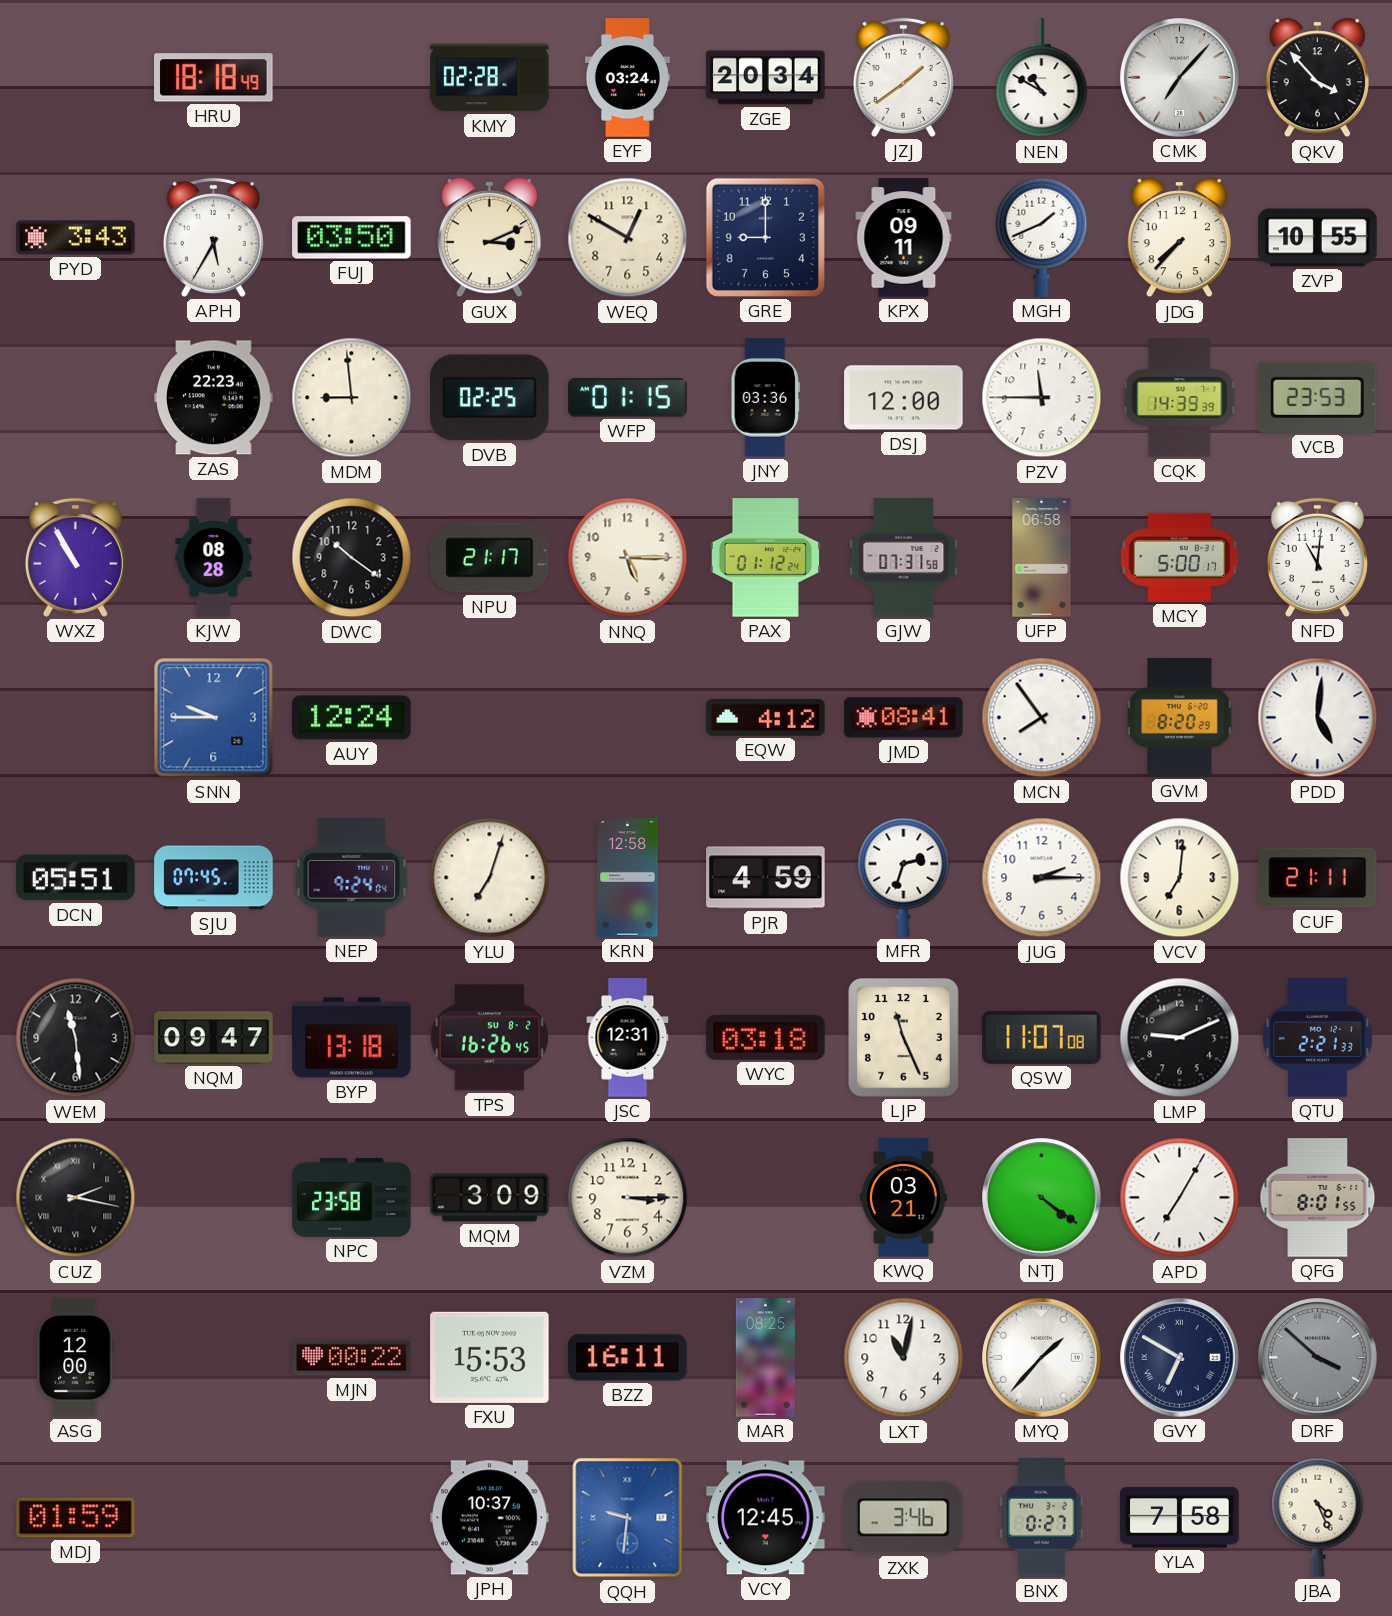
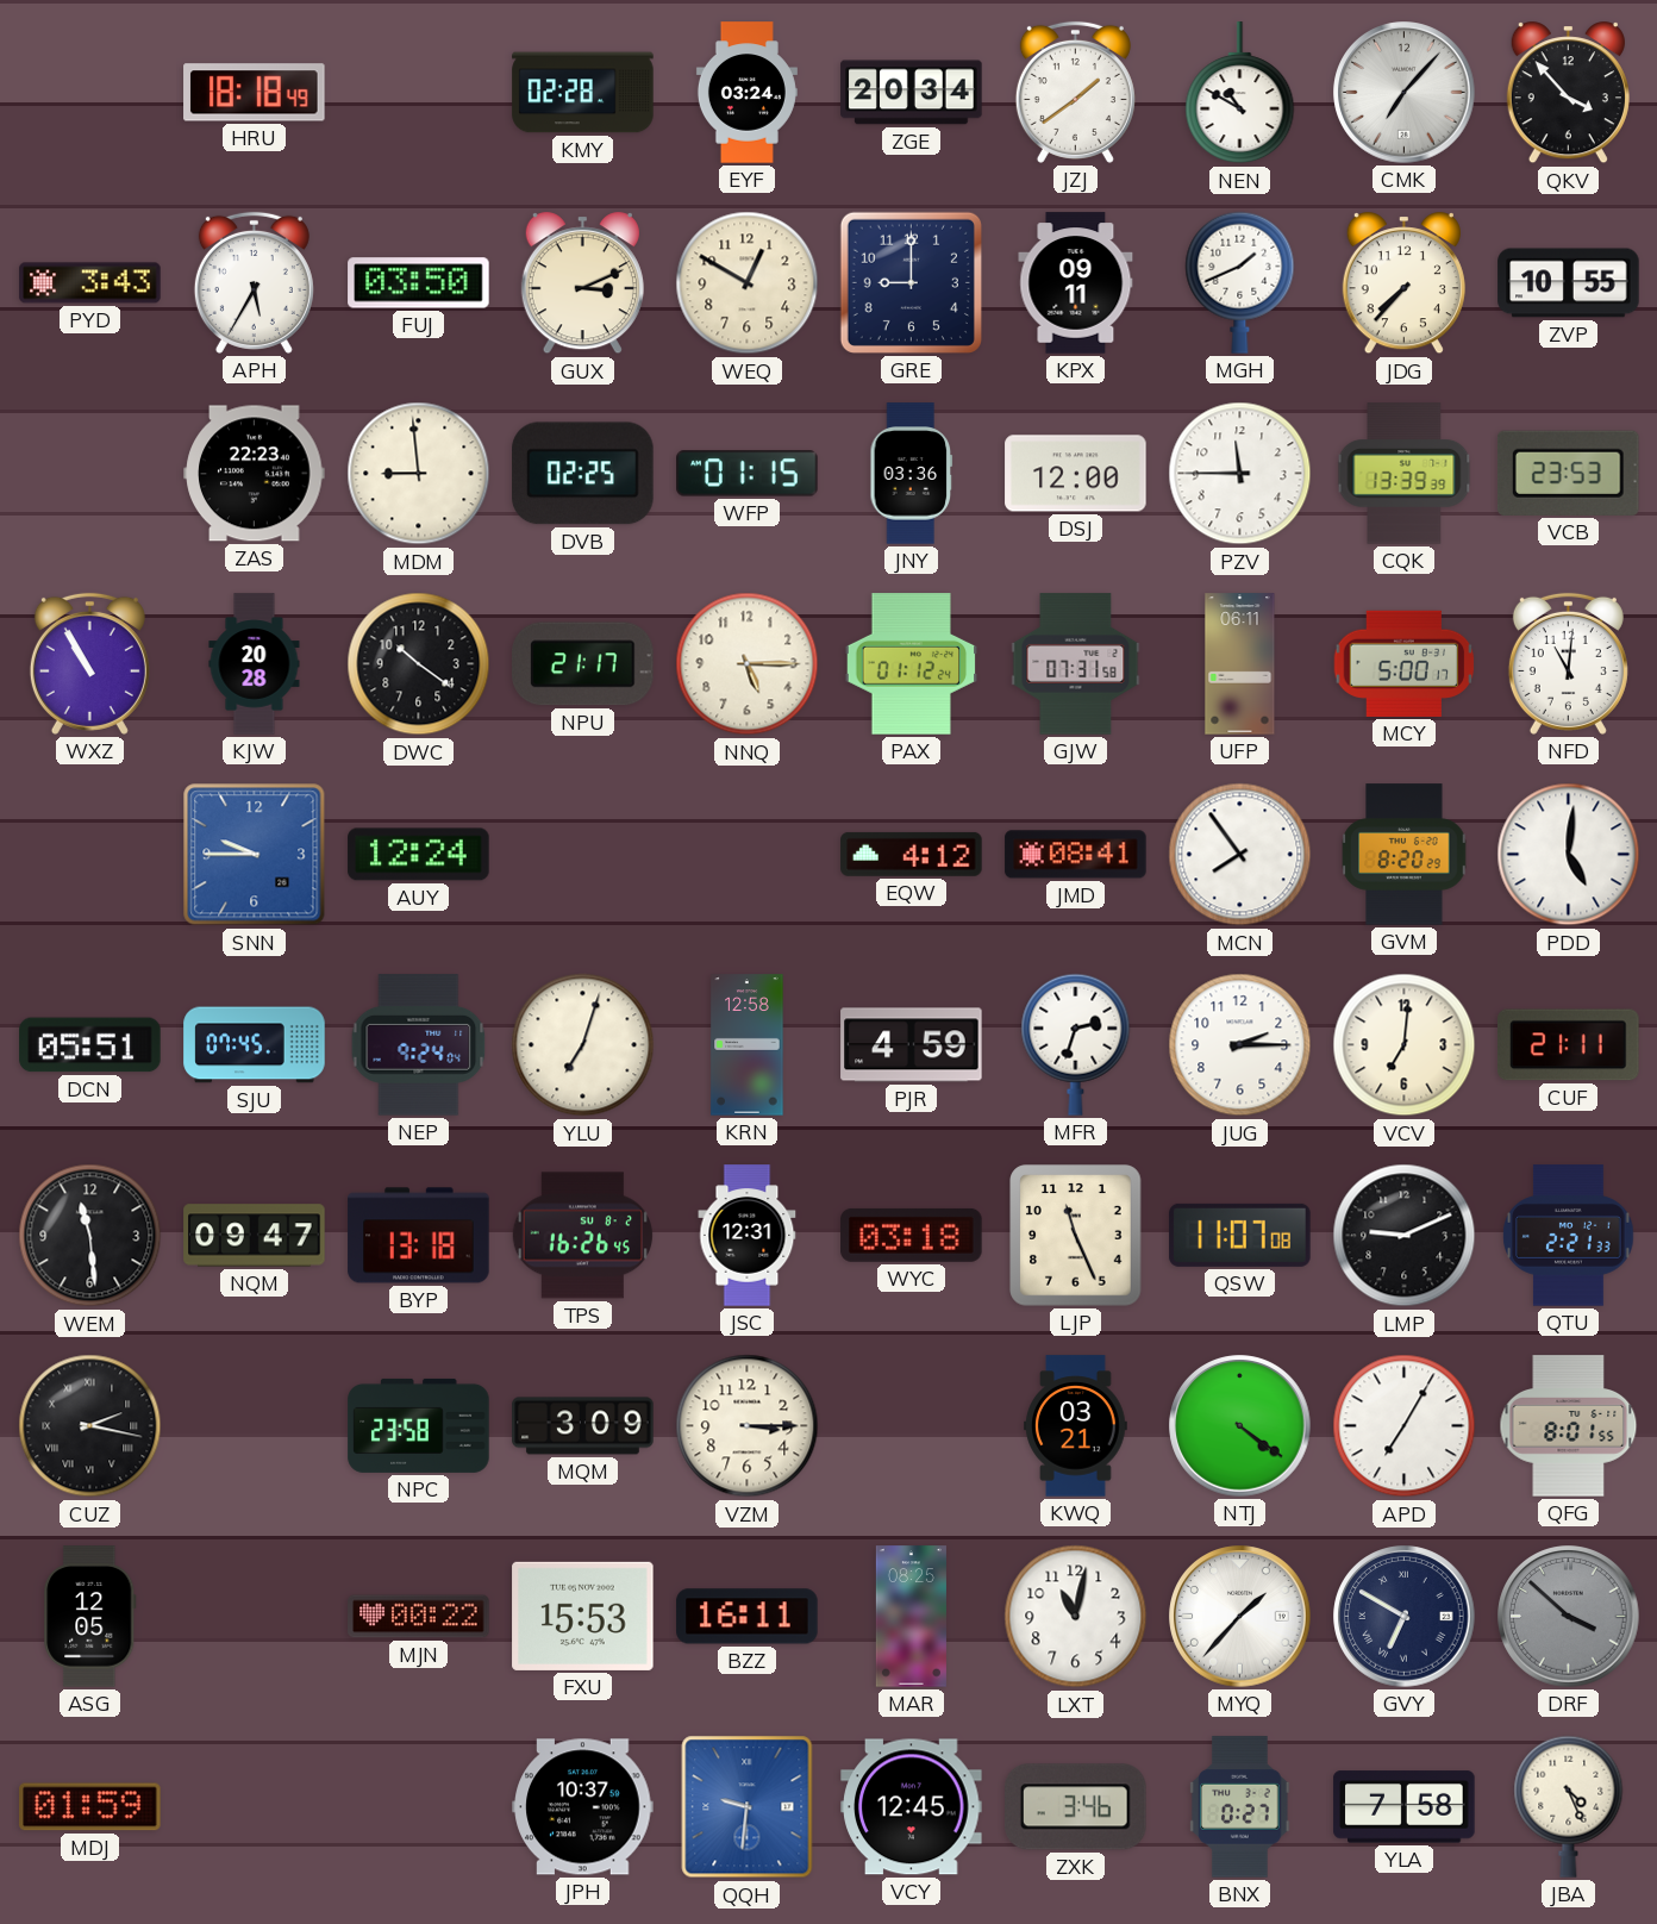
CQK: 14:39 -> 13:39
KJW: 08:28 -> 20:28
UFP: 06:58 -> 06:11
ASG: 12:00 -> 12:05
